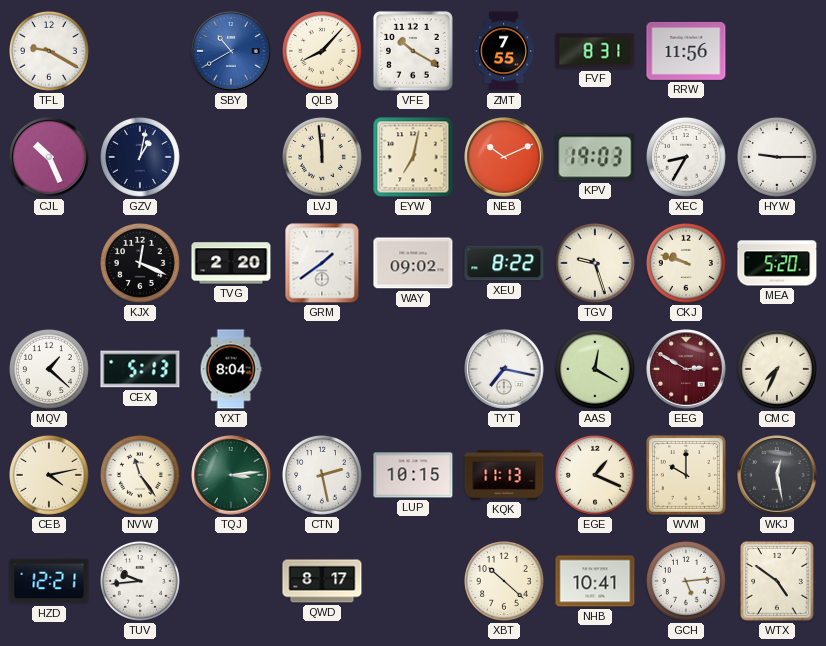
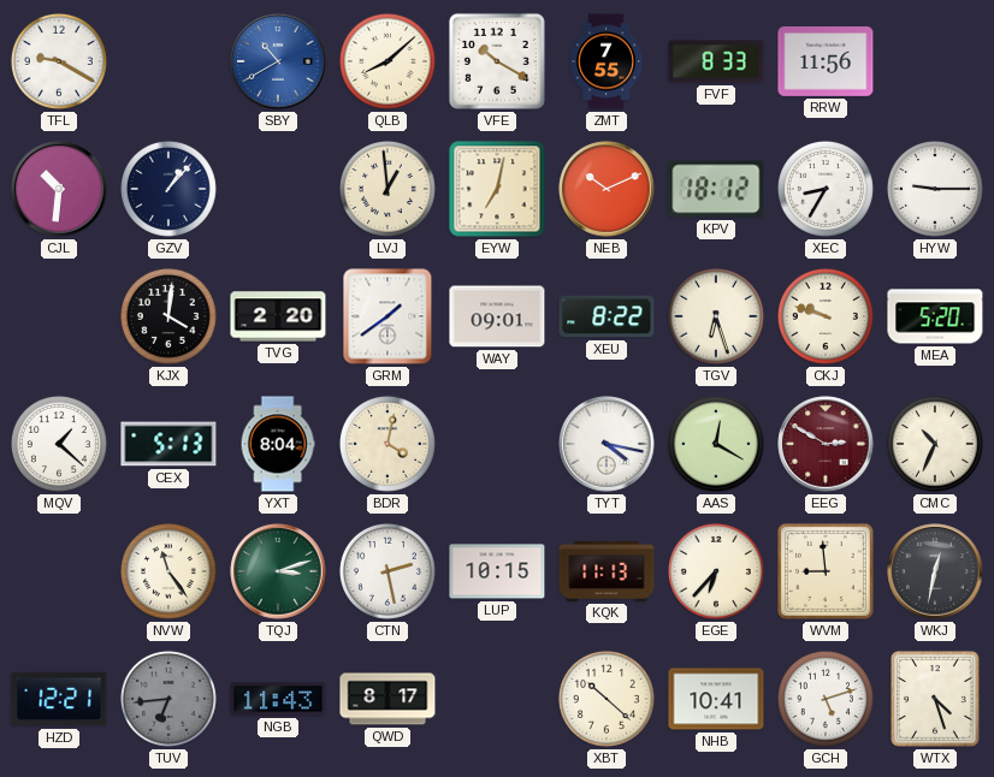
QLB: 8:07 -> 8:08
FVF: 8:31 -> 8:33
CJL: 10:26 -> 10:31
GZV: 1:02 -> 1:07
LVJ: 11:59 -> 12:59
KPV: 19:03 -> 18:12
KJX: 12:19 -> 4:01
WAY: 09:02 -> 09:01
TGV: 9:27 -> 6:27
BDR: none -> 4:02
TYT: 7:17 -> 4:17
CMC: 7:34 -> 10:34
CEB: 4:13 -> none
TQJ: 3:14 -> 3:12
EGE: 1:19 -> 6:37
WVM: 10:00 -> 8:59
WKJ: 12:28 -> 12:32
TUV: 9:44 -> 6:44
TUV dial: white -> grey
NGB: none -> 11:43
GCH: 5:14 -> 5:12
WTX: 4:51 -> 4:27
